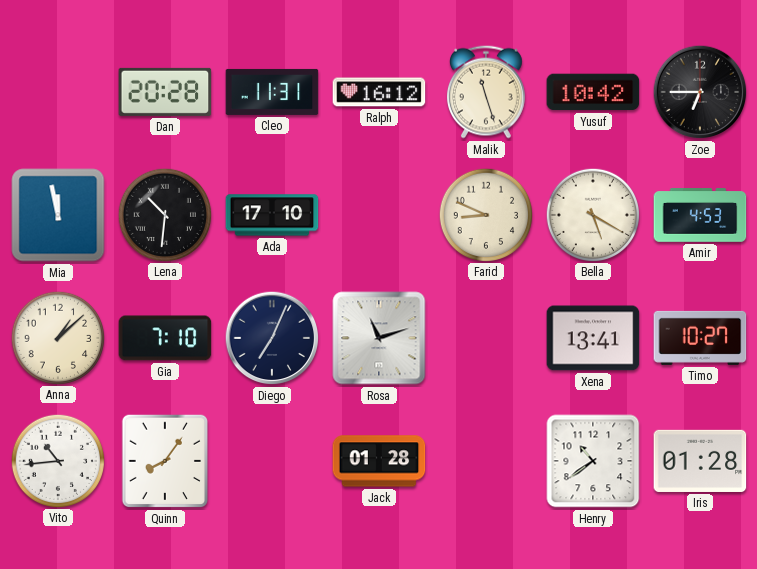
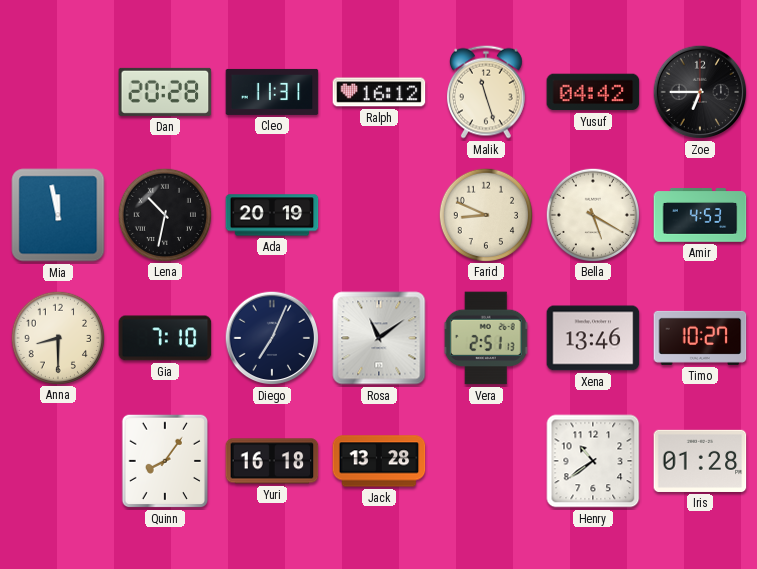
Yusuf: 10:42 -> 04:42
Lena: 10:31 -> 10:32
Ada: 17:10 -> 20:19
Anna: 1:08 -> 8:30
Rosa: 11:12 -> 11:09
Vera: none -> 2:51
Xena: 13:41 -> 13:46
Vito: 10:44 -> none
Yuri: none -> 16:18
Jack: 01:28 -> 13:28
